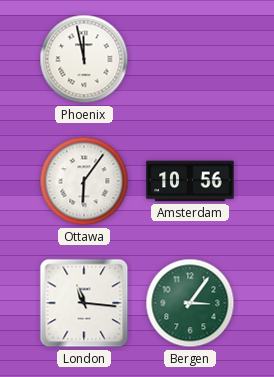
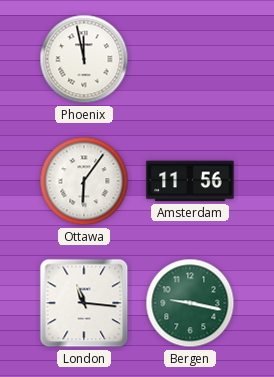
Amsterdam: 10:56 -> 11:56
Bergen: 3:06 -> 9:17
